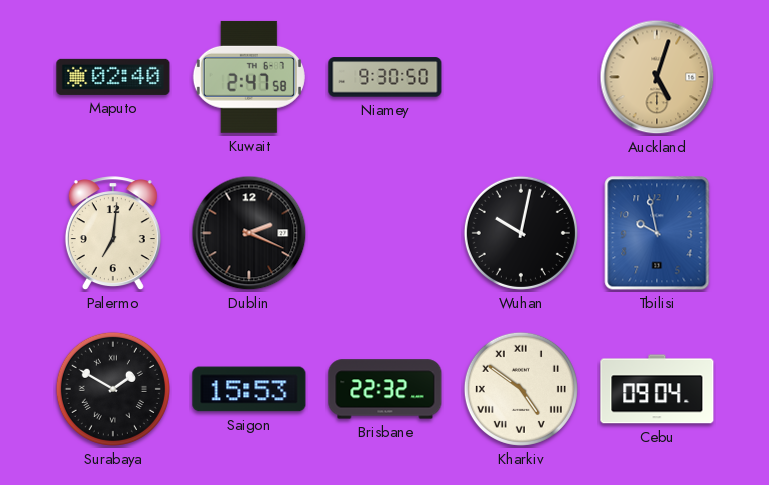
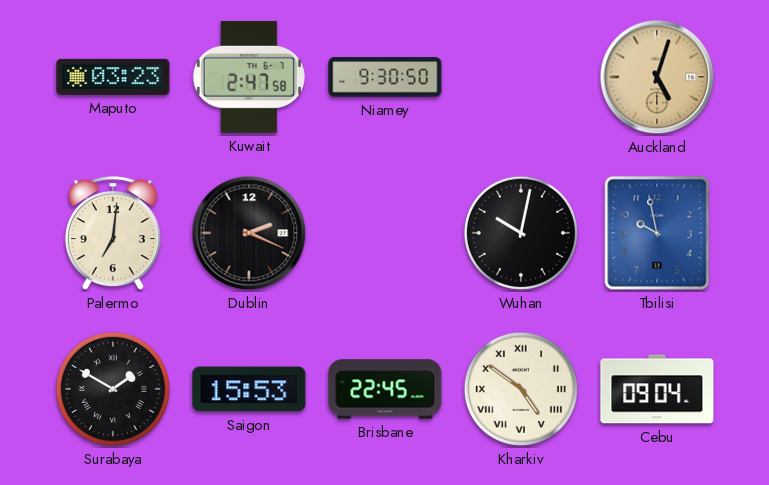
Maputo: 02:40 -> 03:23
Brisbane: 22:32 -> 22:45
